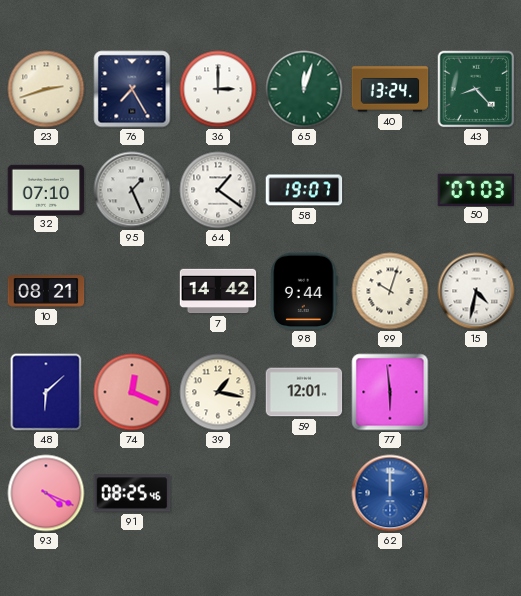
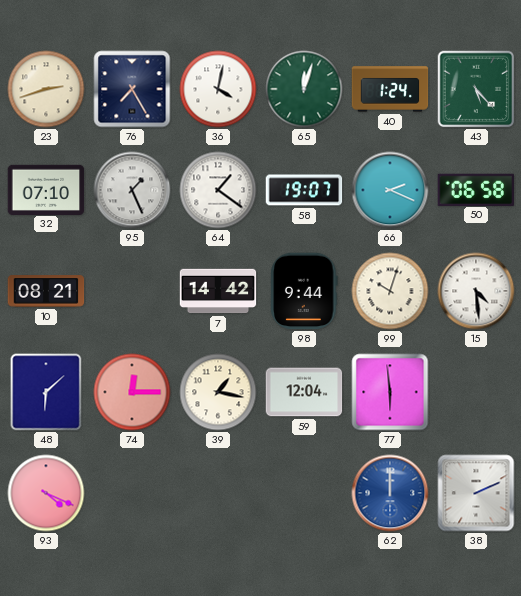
36: 3:00 -> 4:02
40: 13:24 -> 1:24
43: 8:23 -> 5:23
66: none -> 2:19
50: 07:03 -> 06:58
15: 4:32 -> 4:29
74: 12:19 -> 12:15
59: 12:01 -> 12:04
91: 08:25 -> none
38: none -> 2:11
